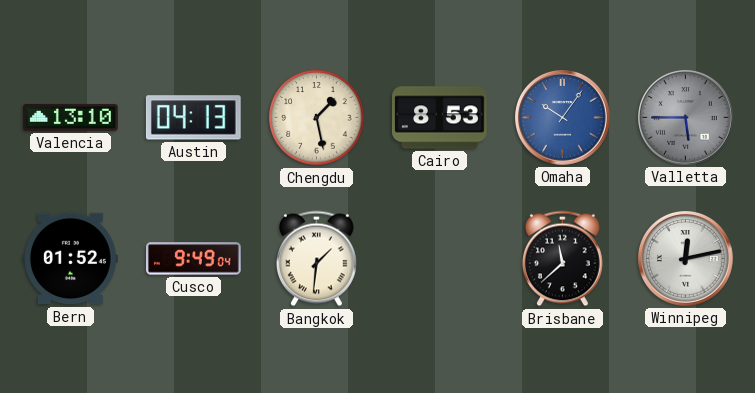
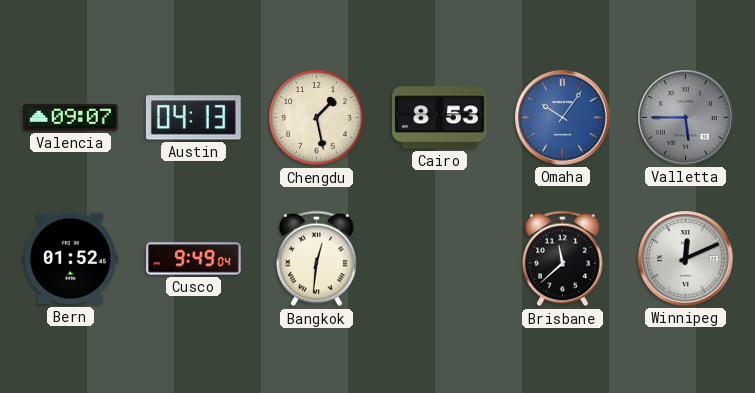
Valencia: 13:10 -> 09:07
Bangkok: 1:31 -> 12:31
Winnipeg: 12:13 -> 12:11
